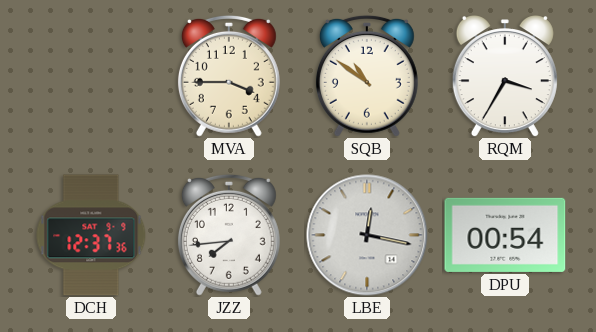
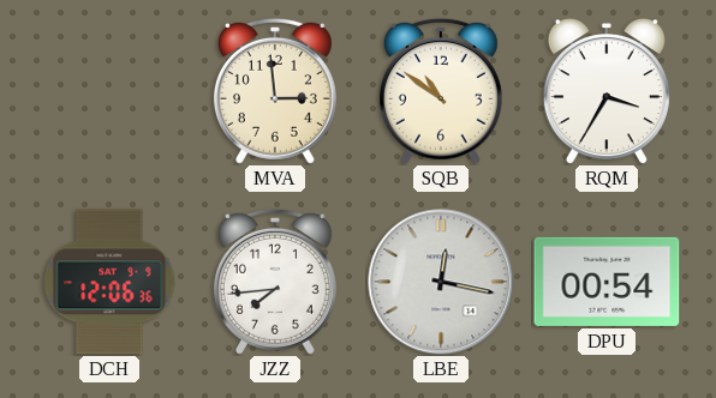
MVA: 3:45 -> 2:59
DCH: 12:37 -> 12:06
